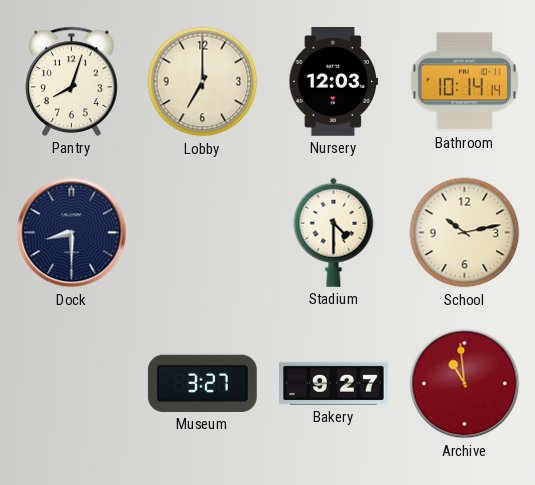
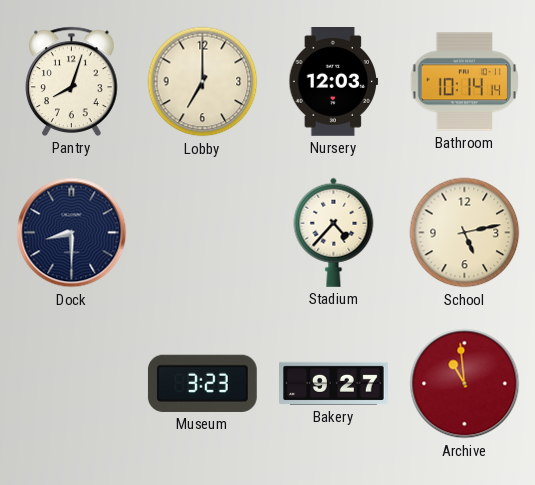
Stadium: 4:30 -> 4:37
School: 10:13 -> 5:13
Museum: 3:27 -> 3:23
